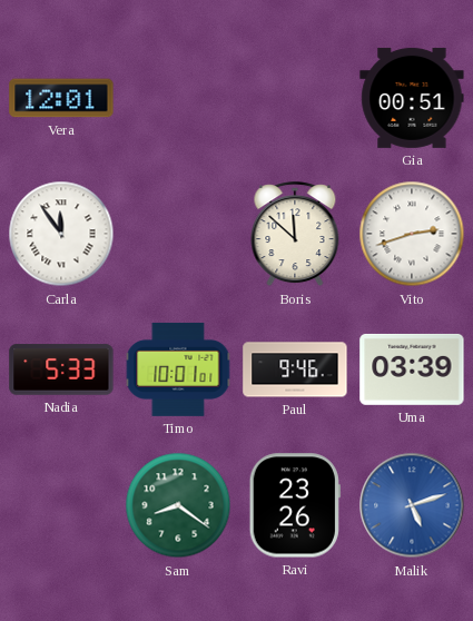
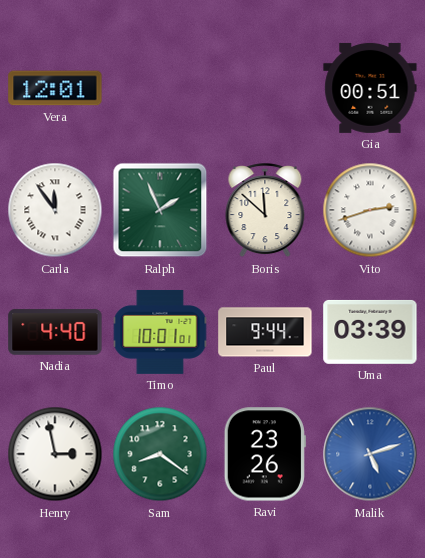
Ralph: none -> 1:56
Nadia: 5:33 -> 4:40
Paul: 9:46 -> 9:44
Henry: none -> 2:58
